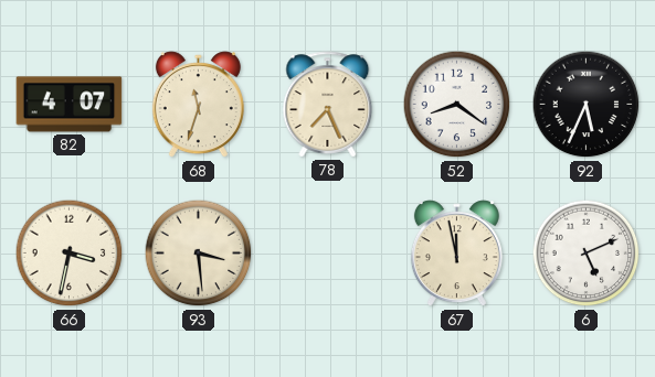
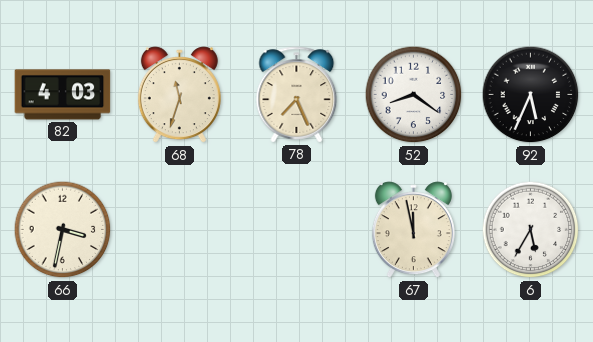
82: 4:07 -> 4:03
93: 3:29 -> none
6: 5:11 -> 5:35
